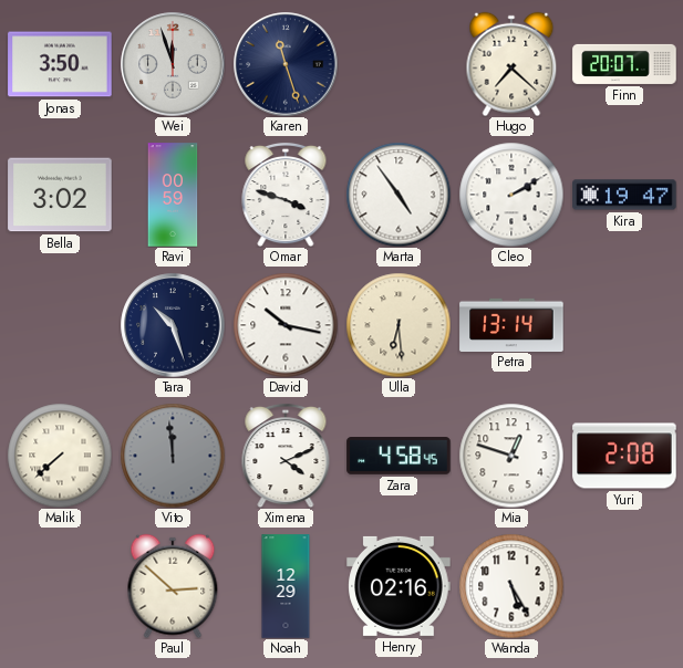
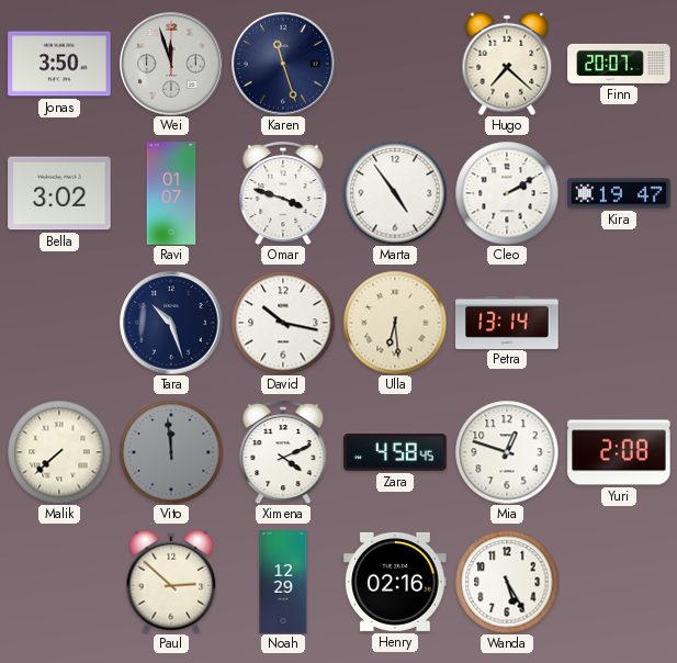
Ravi: 00:59 -> 01:07
